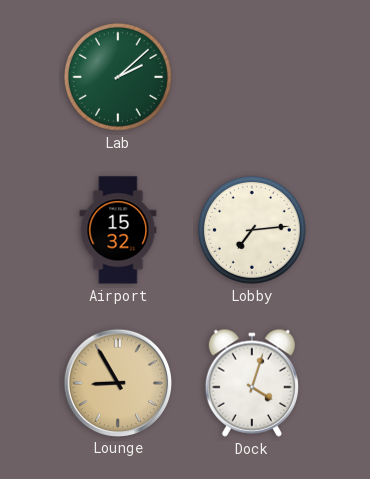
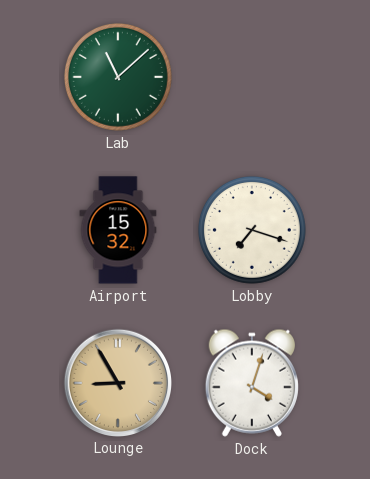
Lab: 2:08 -> 11:08
Lobby: 7:14 -> 7:18
